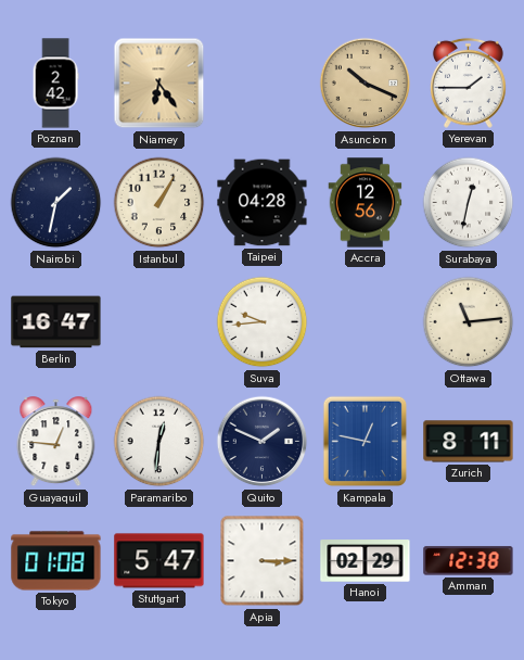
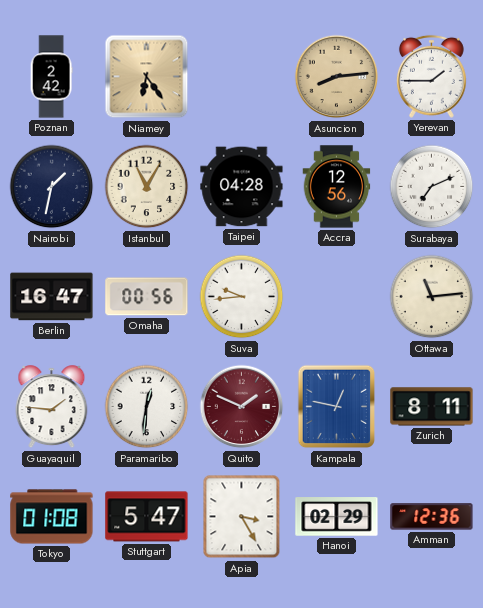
Asuncion: 10:19 -> 8:14
Istanbul: 1:05 -> 11:05
Surabaya: 12:32 -> 7:11
Omaha: none -> 00:56
Guayaquil: 12:46 -> 1:46
Quito dial: navy -> burgundy
Apia: 3:15 -> 3:25
Amman: 12:38 -> 12:36
